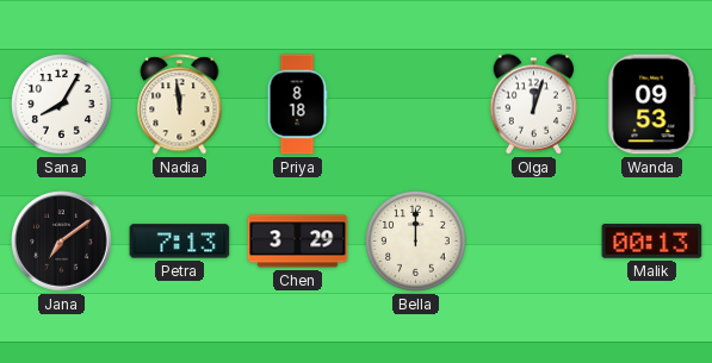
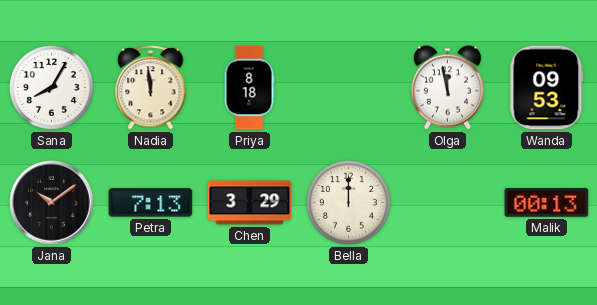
Olga: 12:03 -> 11:58
Jana: 7:09 -> 10:09
